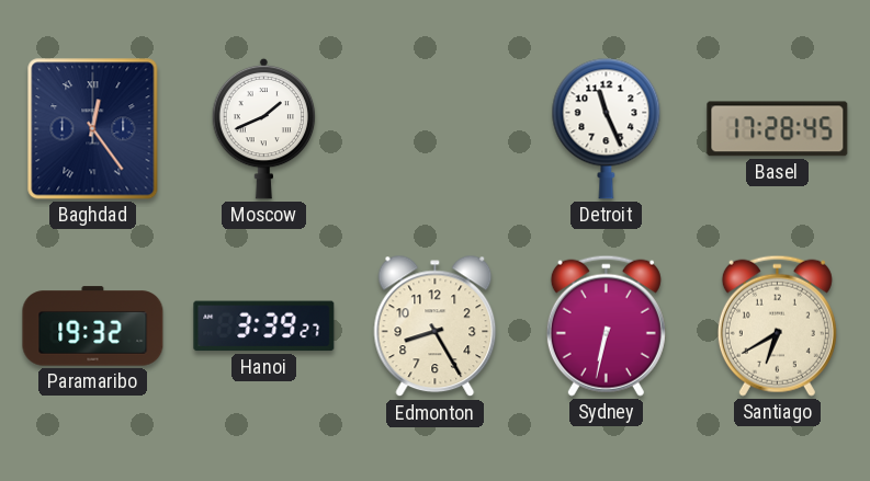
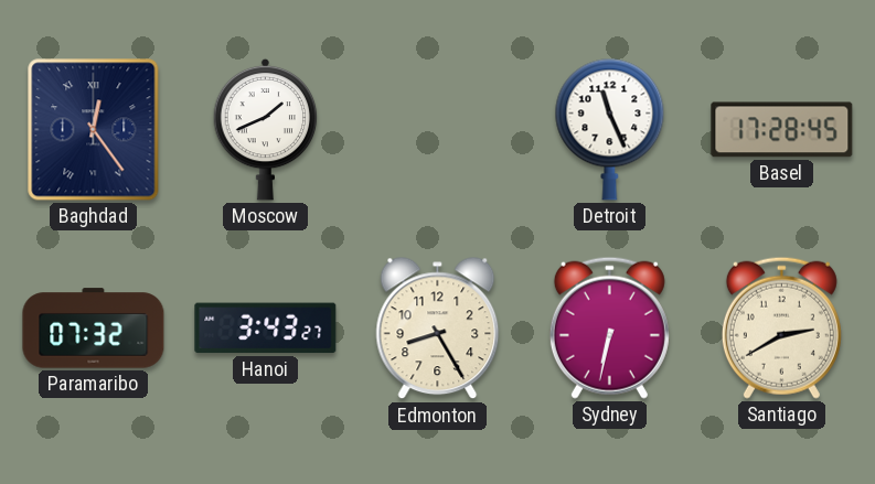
Paramaribo: 19:32 -> 07:32
Hanoi: 3:39 -> 3:43
Santiago: 6:40 -> 2:40
